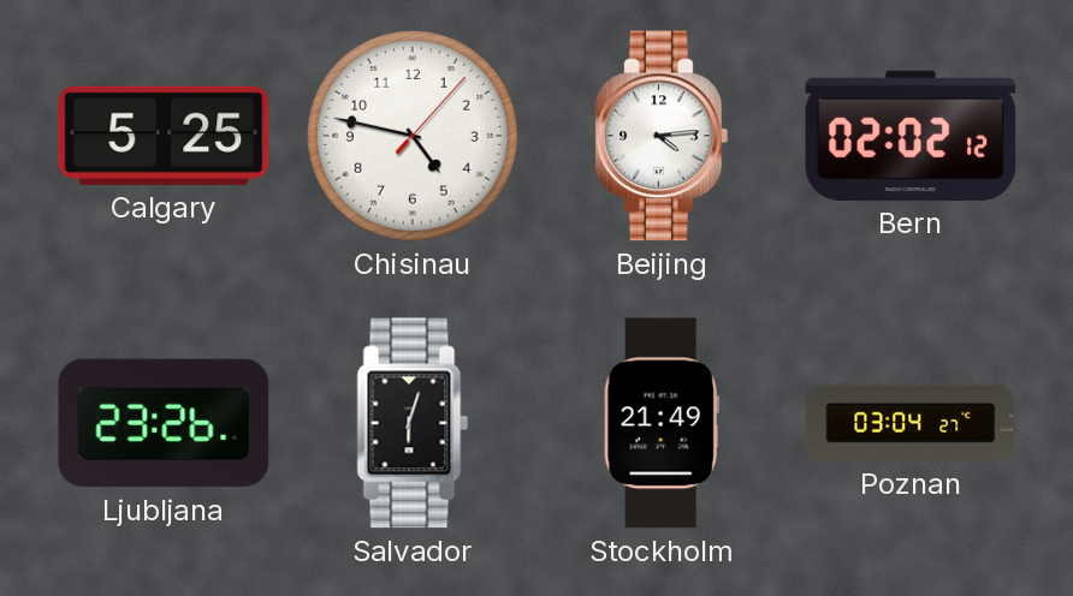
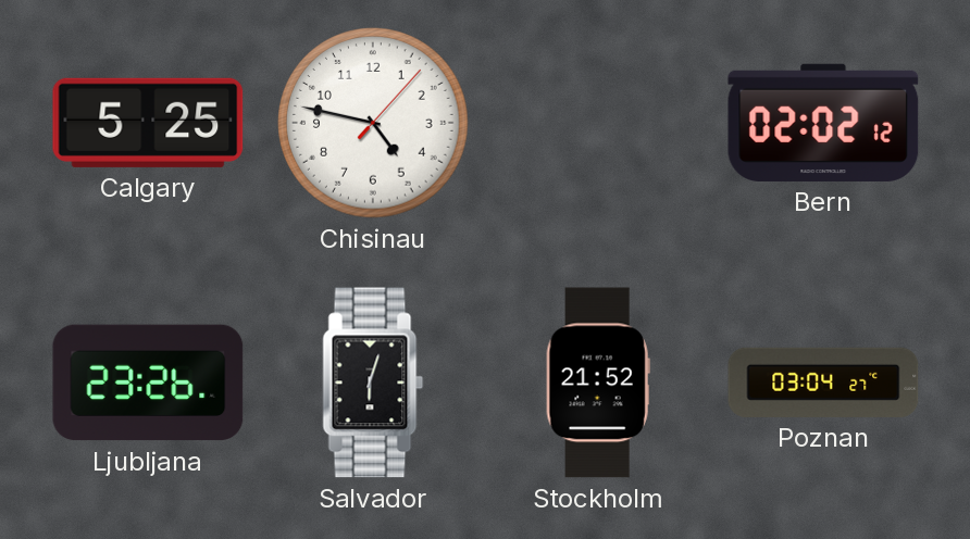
Beijing: 4:14 -> none
Stockholm: 21:49 -> 21:52
